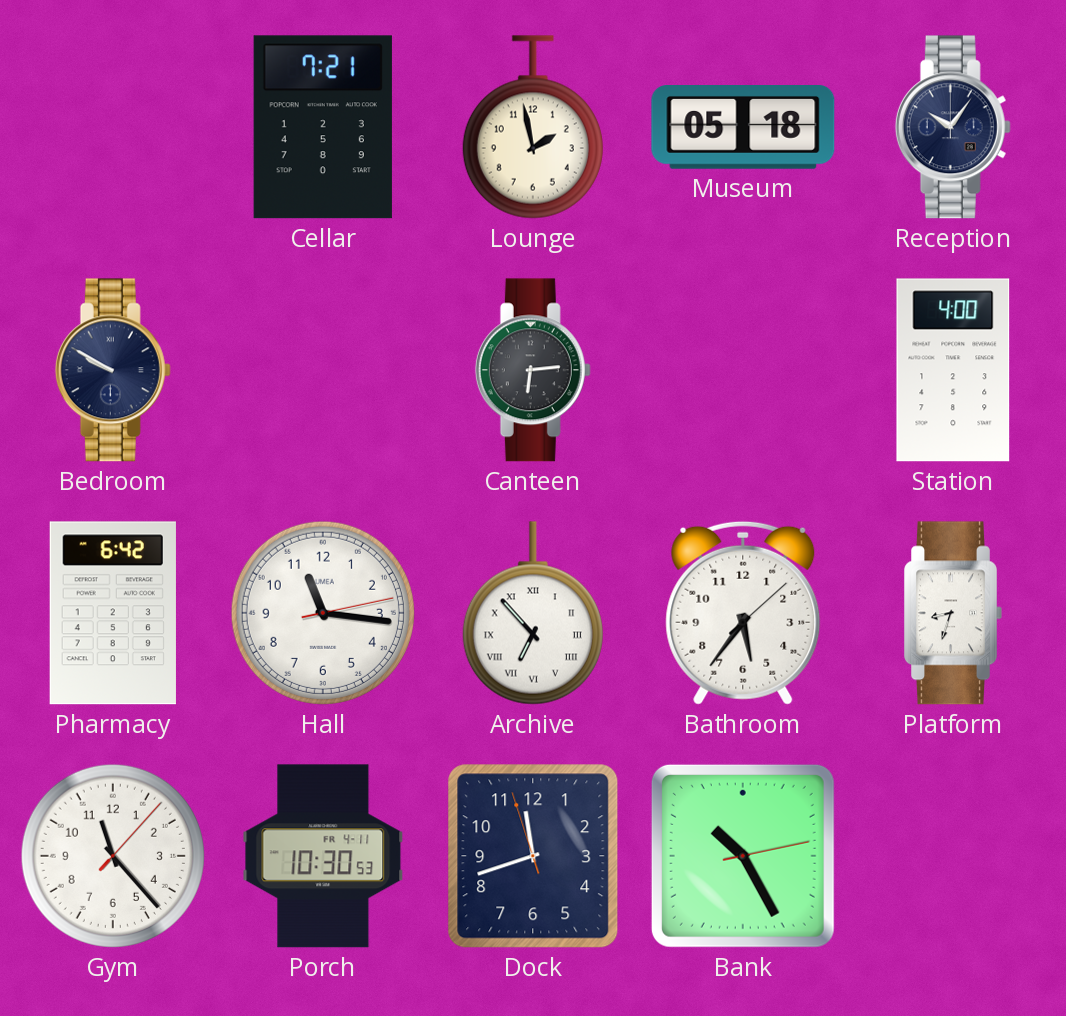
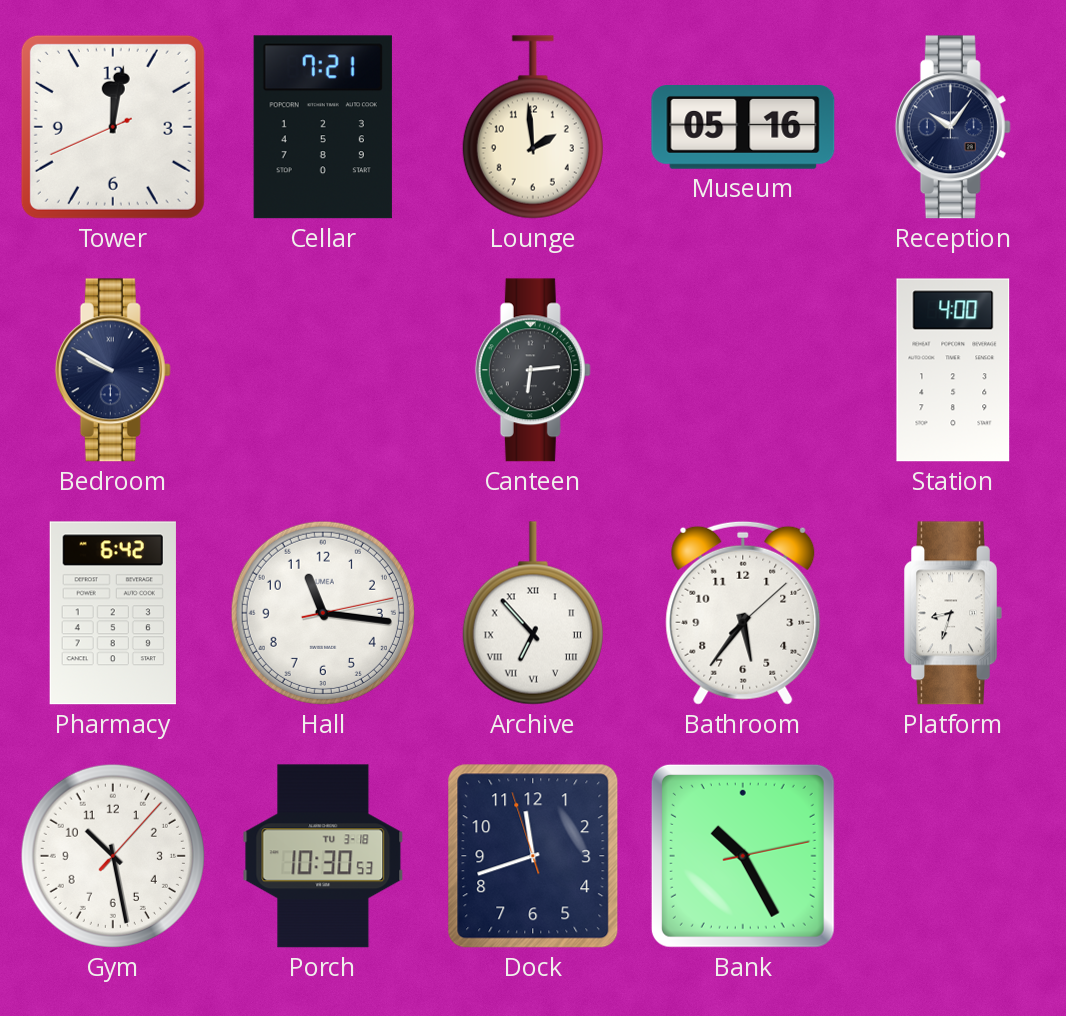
Tower: none -> 12:01
Lounge: 1:58 -> 1:59
Museum: 05:18 -> 05:16
Gym: 11:23 -> 10:28
Porch date: FR 4-11 -> TU 3-18
